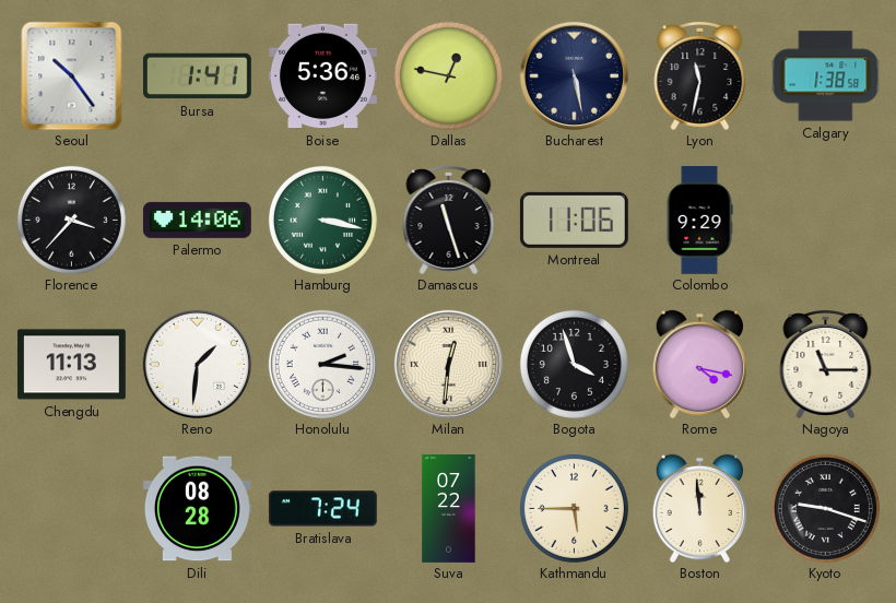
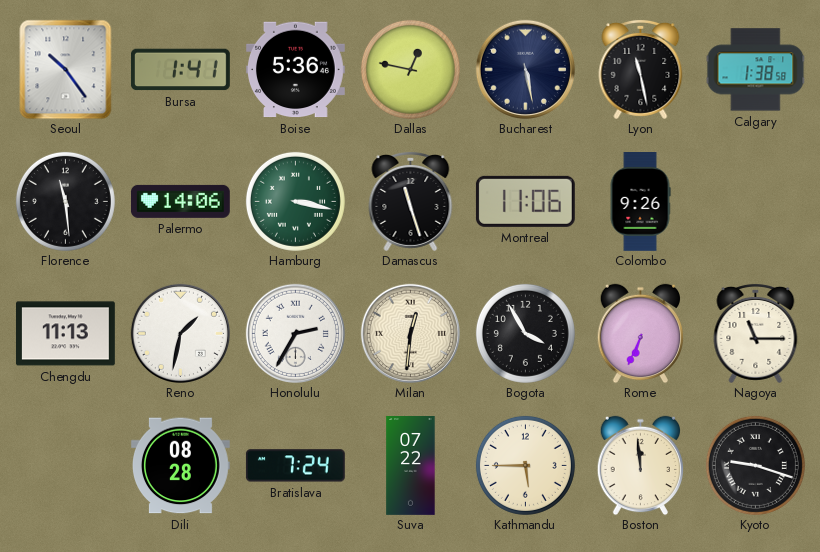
Lyon: 11:32 -> 11:28
Florence: 3:37 -> 11:29
Colombo: 9:29 -> 9:26
Reno: 1:31 -> 1:32
Honolulu: 2:16 -> 2:35
Bogota: 3:57 -> 3:55
Rome: 4:17 -> 6:34
